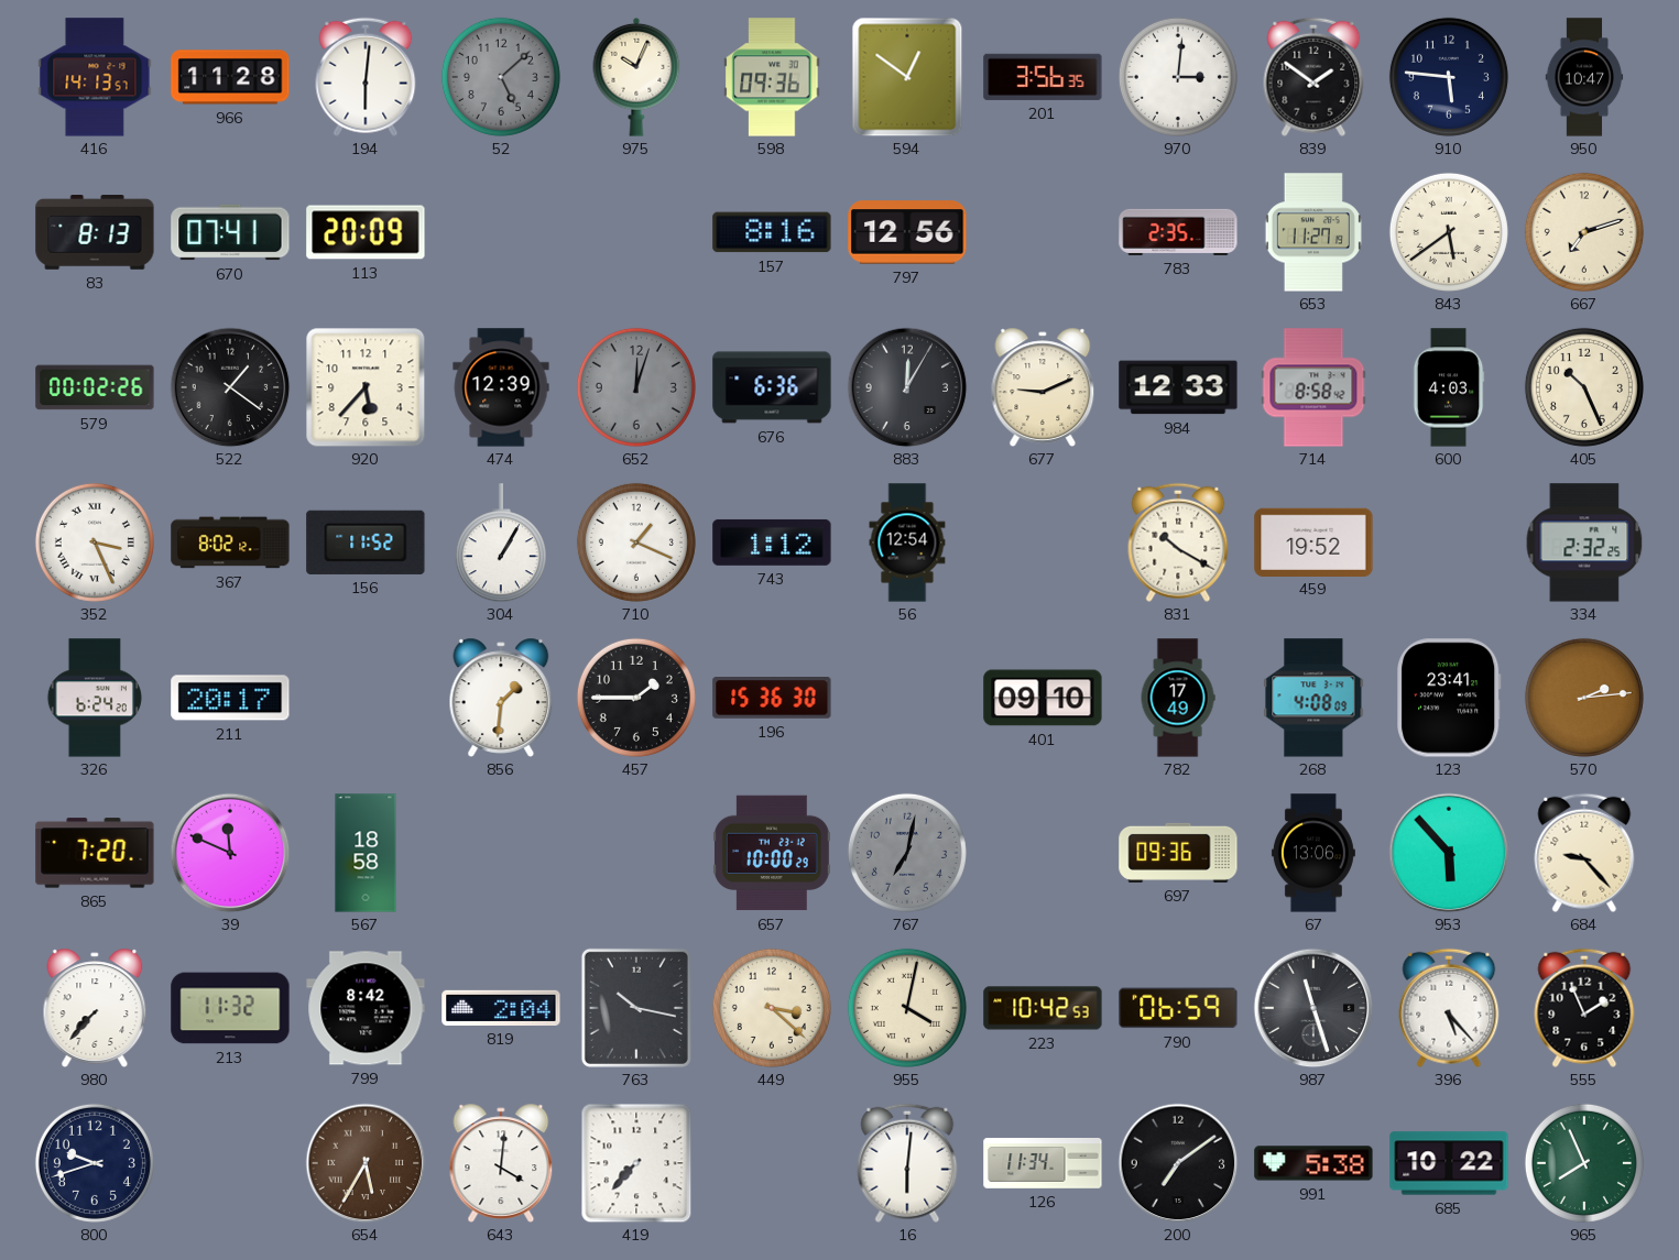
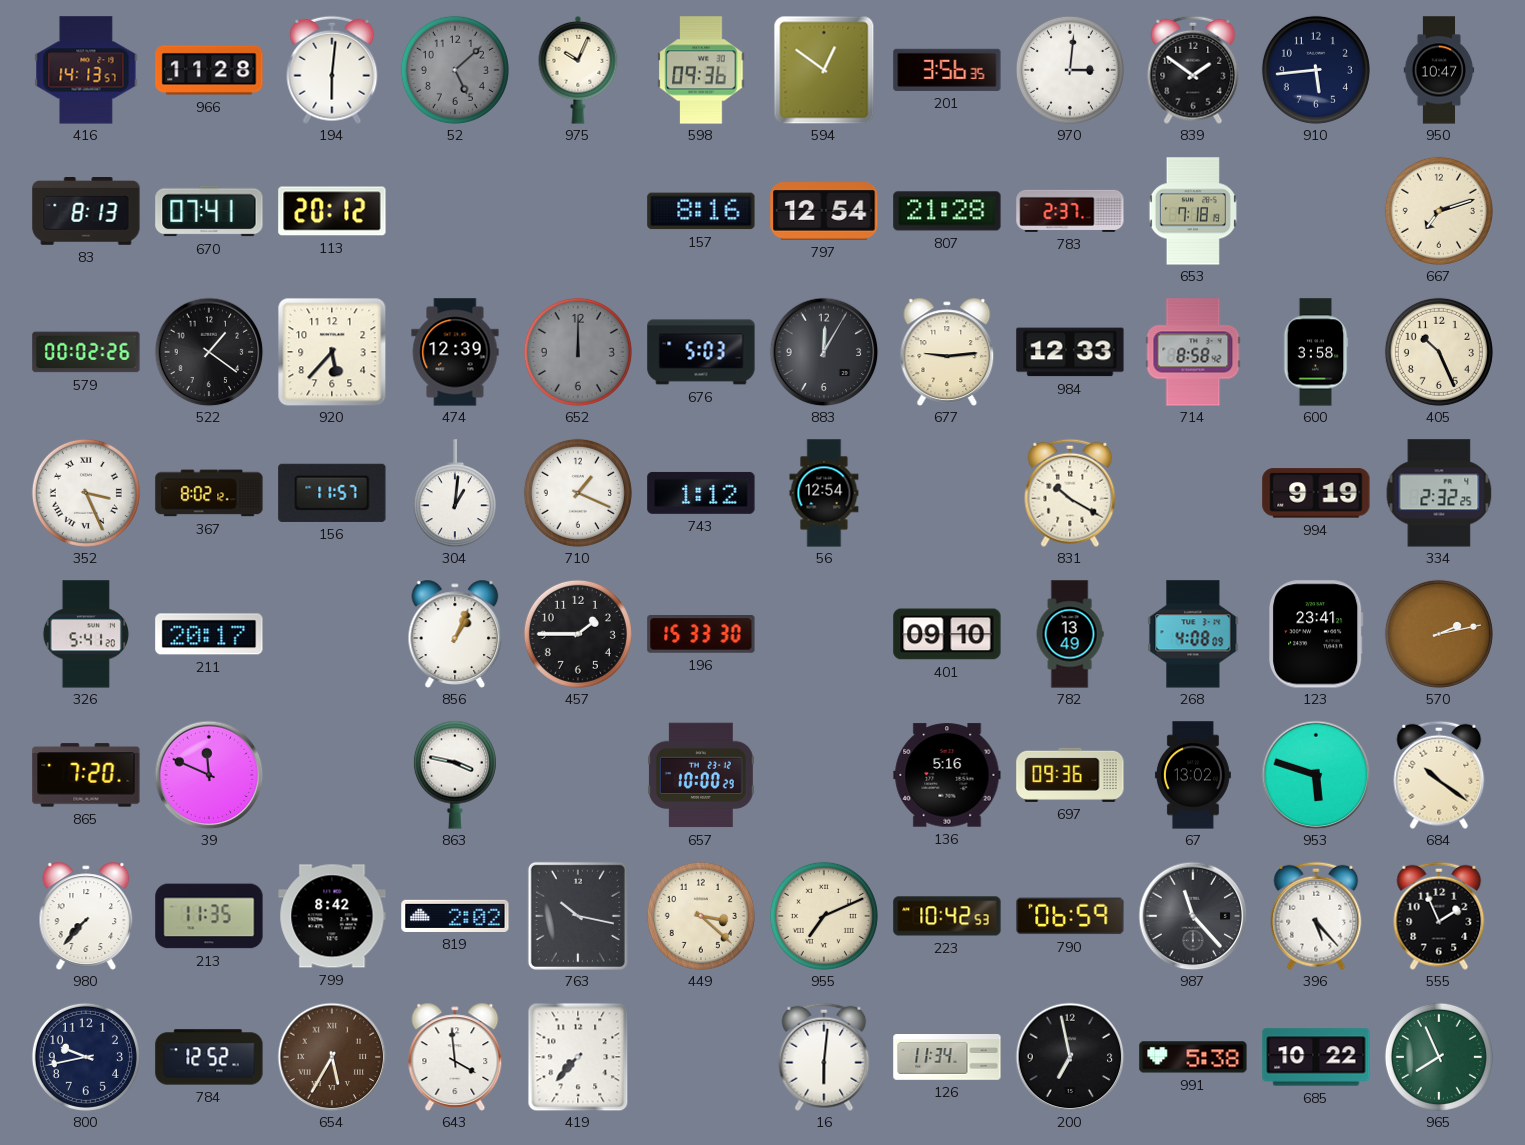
910: 5:46 -> 5:44
113: 20:09 -> 20:12
797: 12:56 -> 12:54
807: none -> 21:28
783: 2:35 -> 2:37
653: 11:27 -> 7:18
843: 5:39 -> none
652: 12:03 -> 12:00
676: 6:36 -> 5:03
677: 9:11 -> 9:14
600: 4:03 -> 3:58
156: 11:52 -> 11:57
304: 1:05 -> 1:01
459: 19:52 -> none
994: none -> 9:19
326: 6:24 -> 5:41
856: 1:31 -> 1:04
196: 15:36 -> 15:33
782: 17:49 -> 13:49
570: 2:14 -> 2:13
567: 18:58 -> none
863: none -> 3:47
767: 7:02 -> none
136: none -> 5:16
67: 13:06 -> 13:02
953: 5:53 -> 5:48
684: 9:23 -> 10:21
213: 11:32 -> 11:35
819: 2:04 -> 2:02
955: 4:02 -> 7:11
987: 11:27 -> 11:23
800: 9:42 -> 9:43
784: none -> 12:52
643: 4:01 -> 3:59
200: 7:09 -> 6:58
